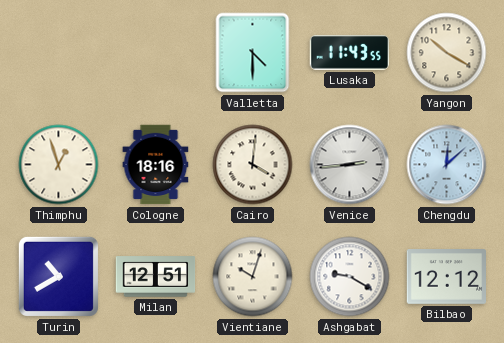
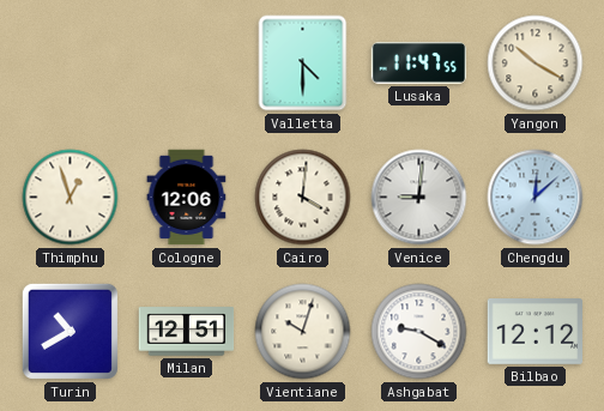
Lusaka: 11:43 -> 11:47
Cologne: 18:16 -> 12:06
Venice: 2:44 -> 9:01
